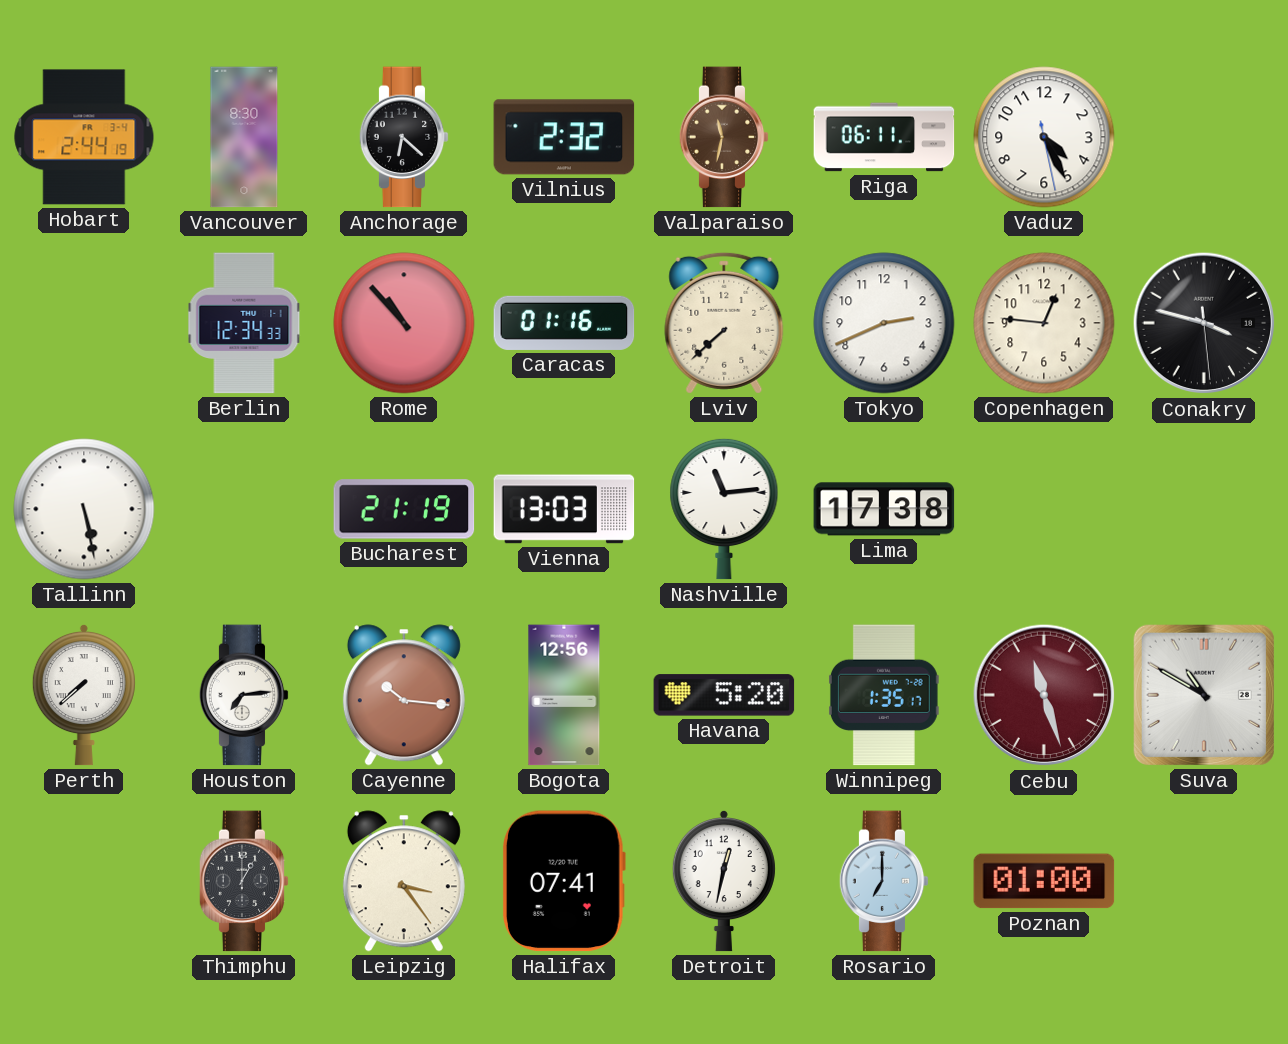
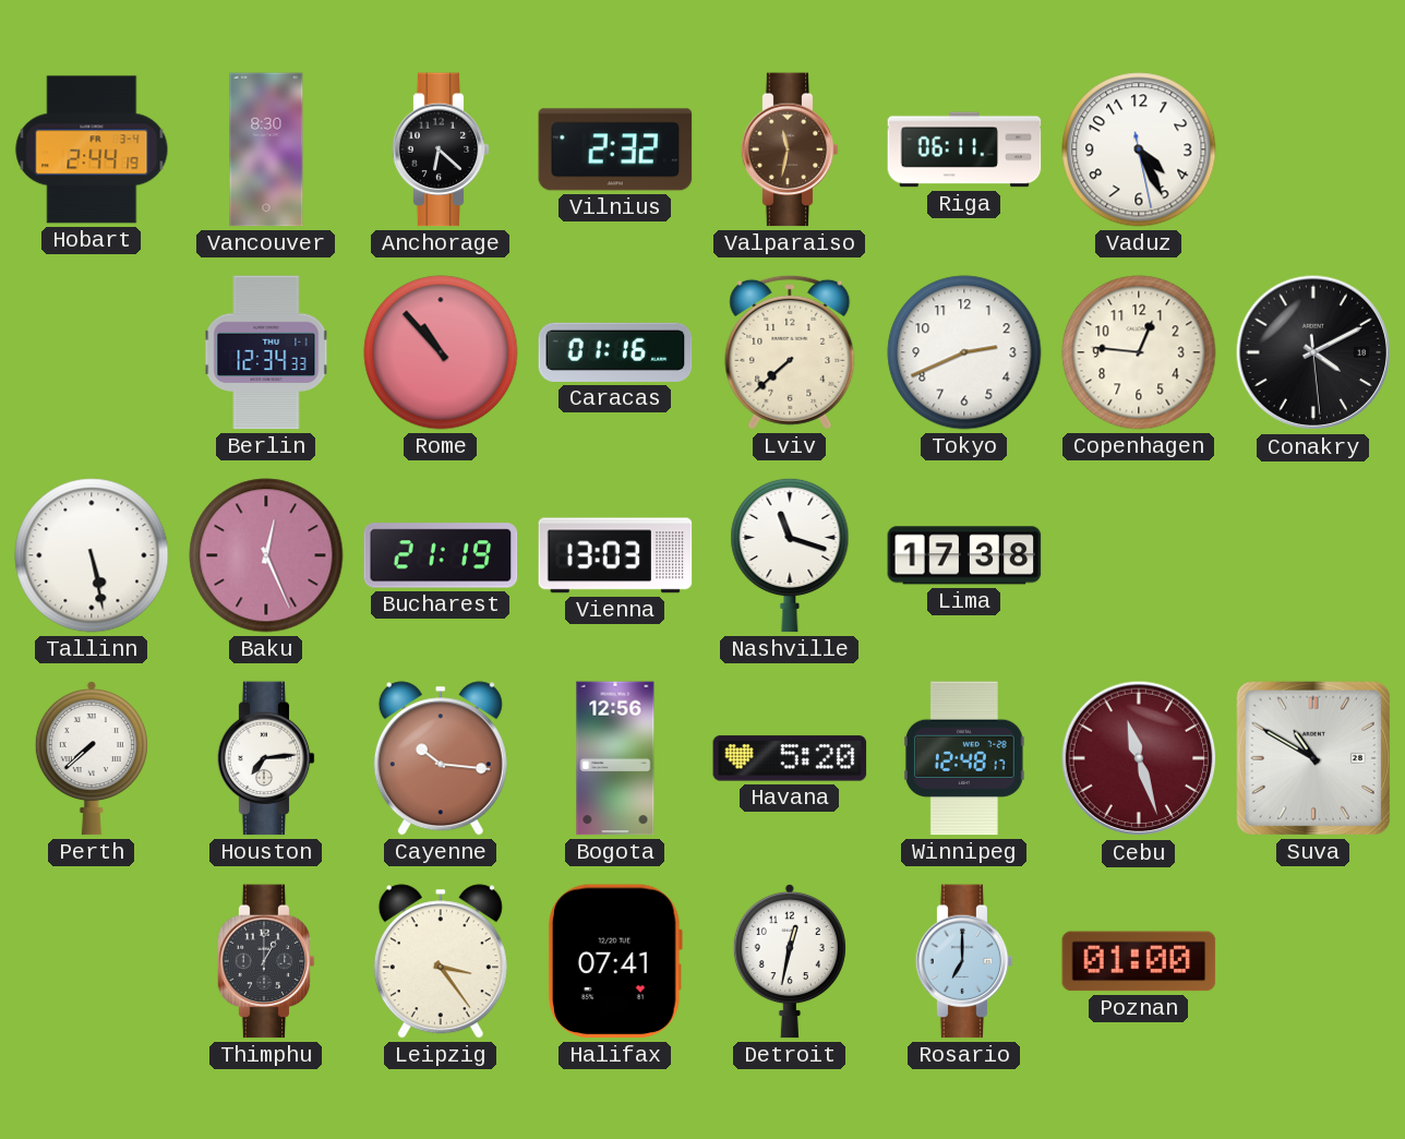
Conakry: 3:47 -> 4:10
Baku: none -> 12:26
Nashville: 11:14 -> 11:18
Winnipeg: 1:35 -> 12:48
